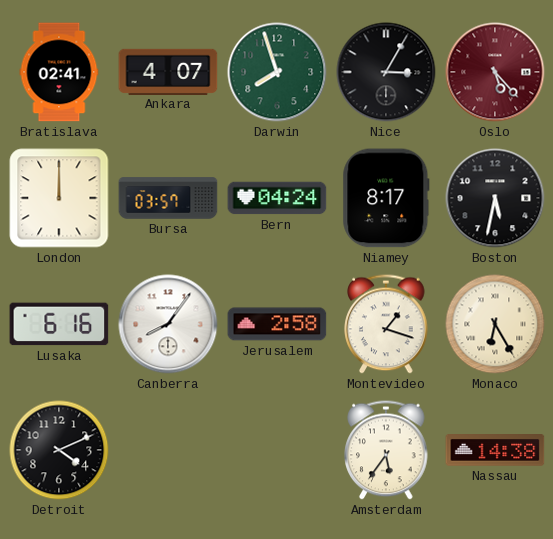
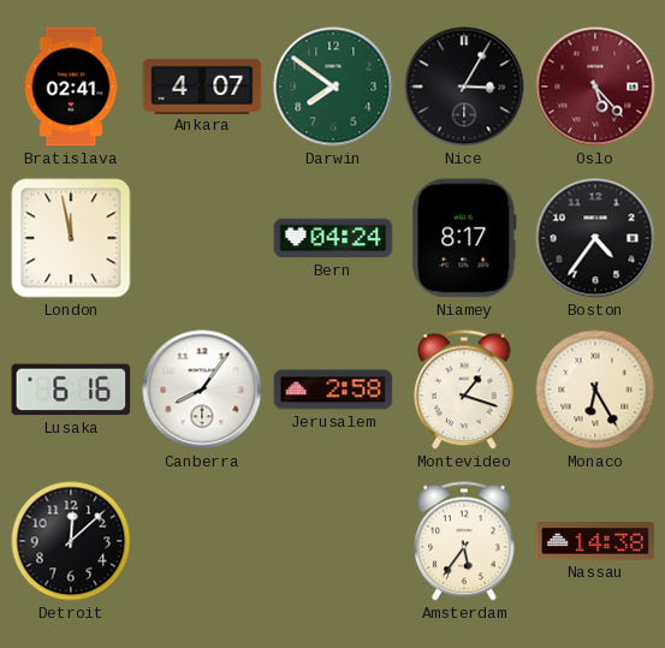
Darwin: 7:57 -> 7:51
London: 12:00 -> 11:58
Bursa: 03:57 -> none
Boston: 5:32 -> 4:36
Detroit: 4:11 -> 12:08
